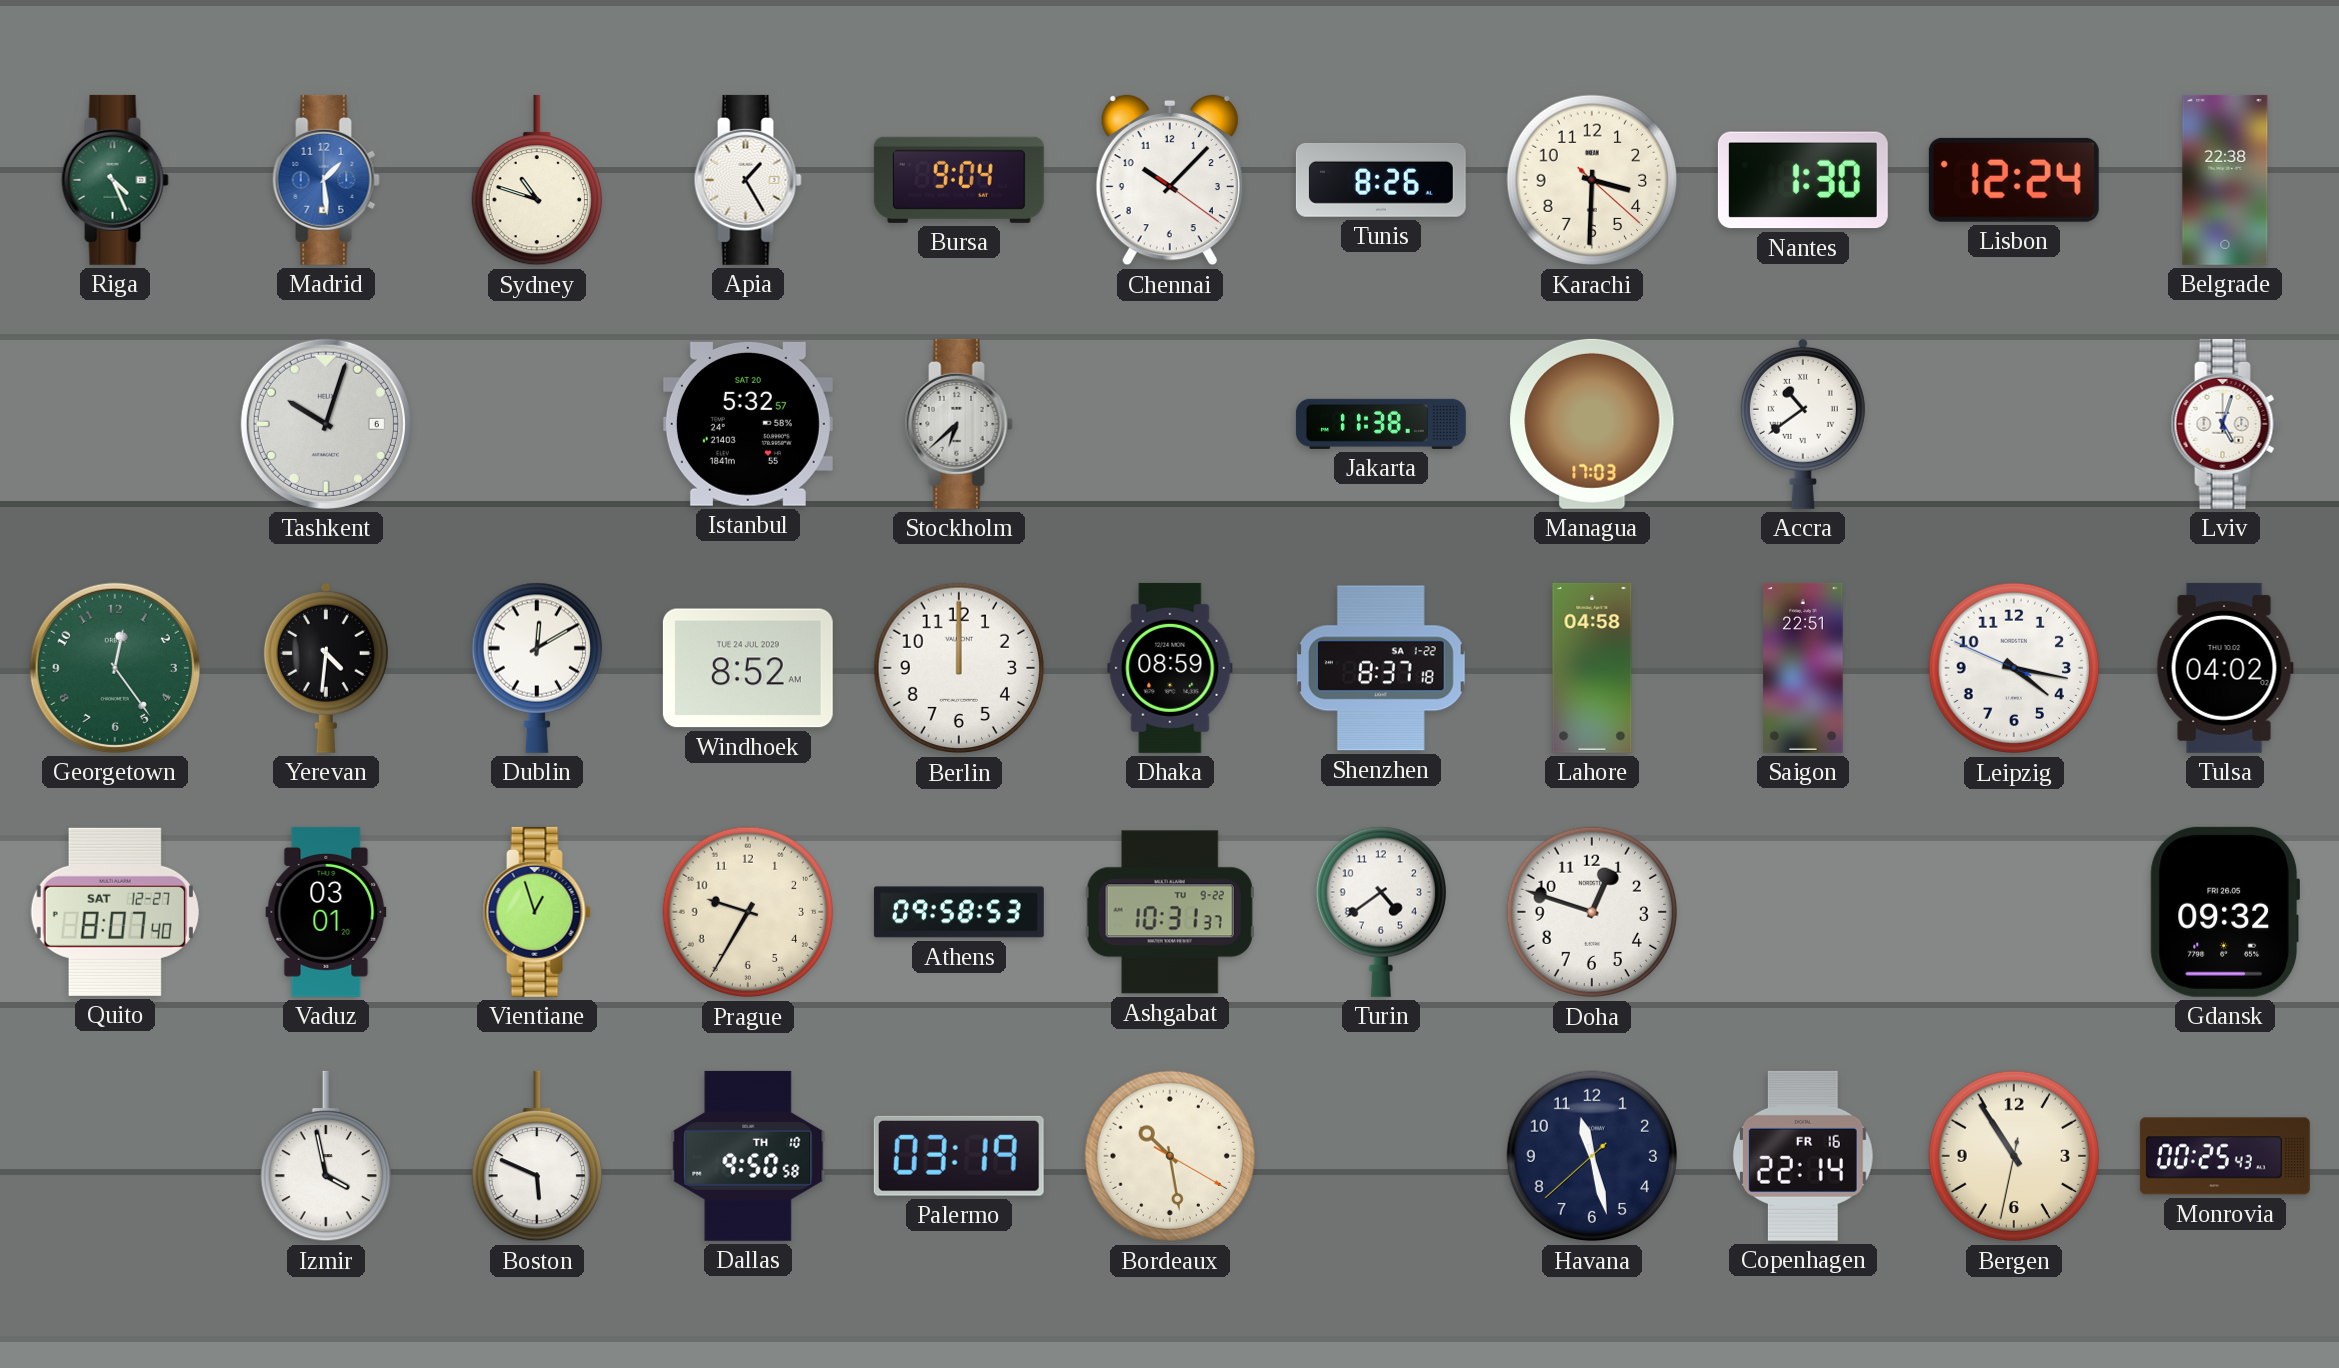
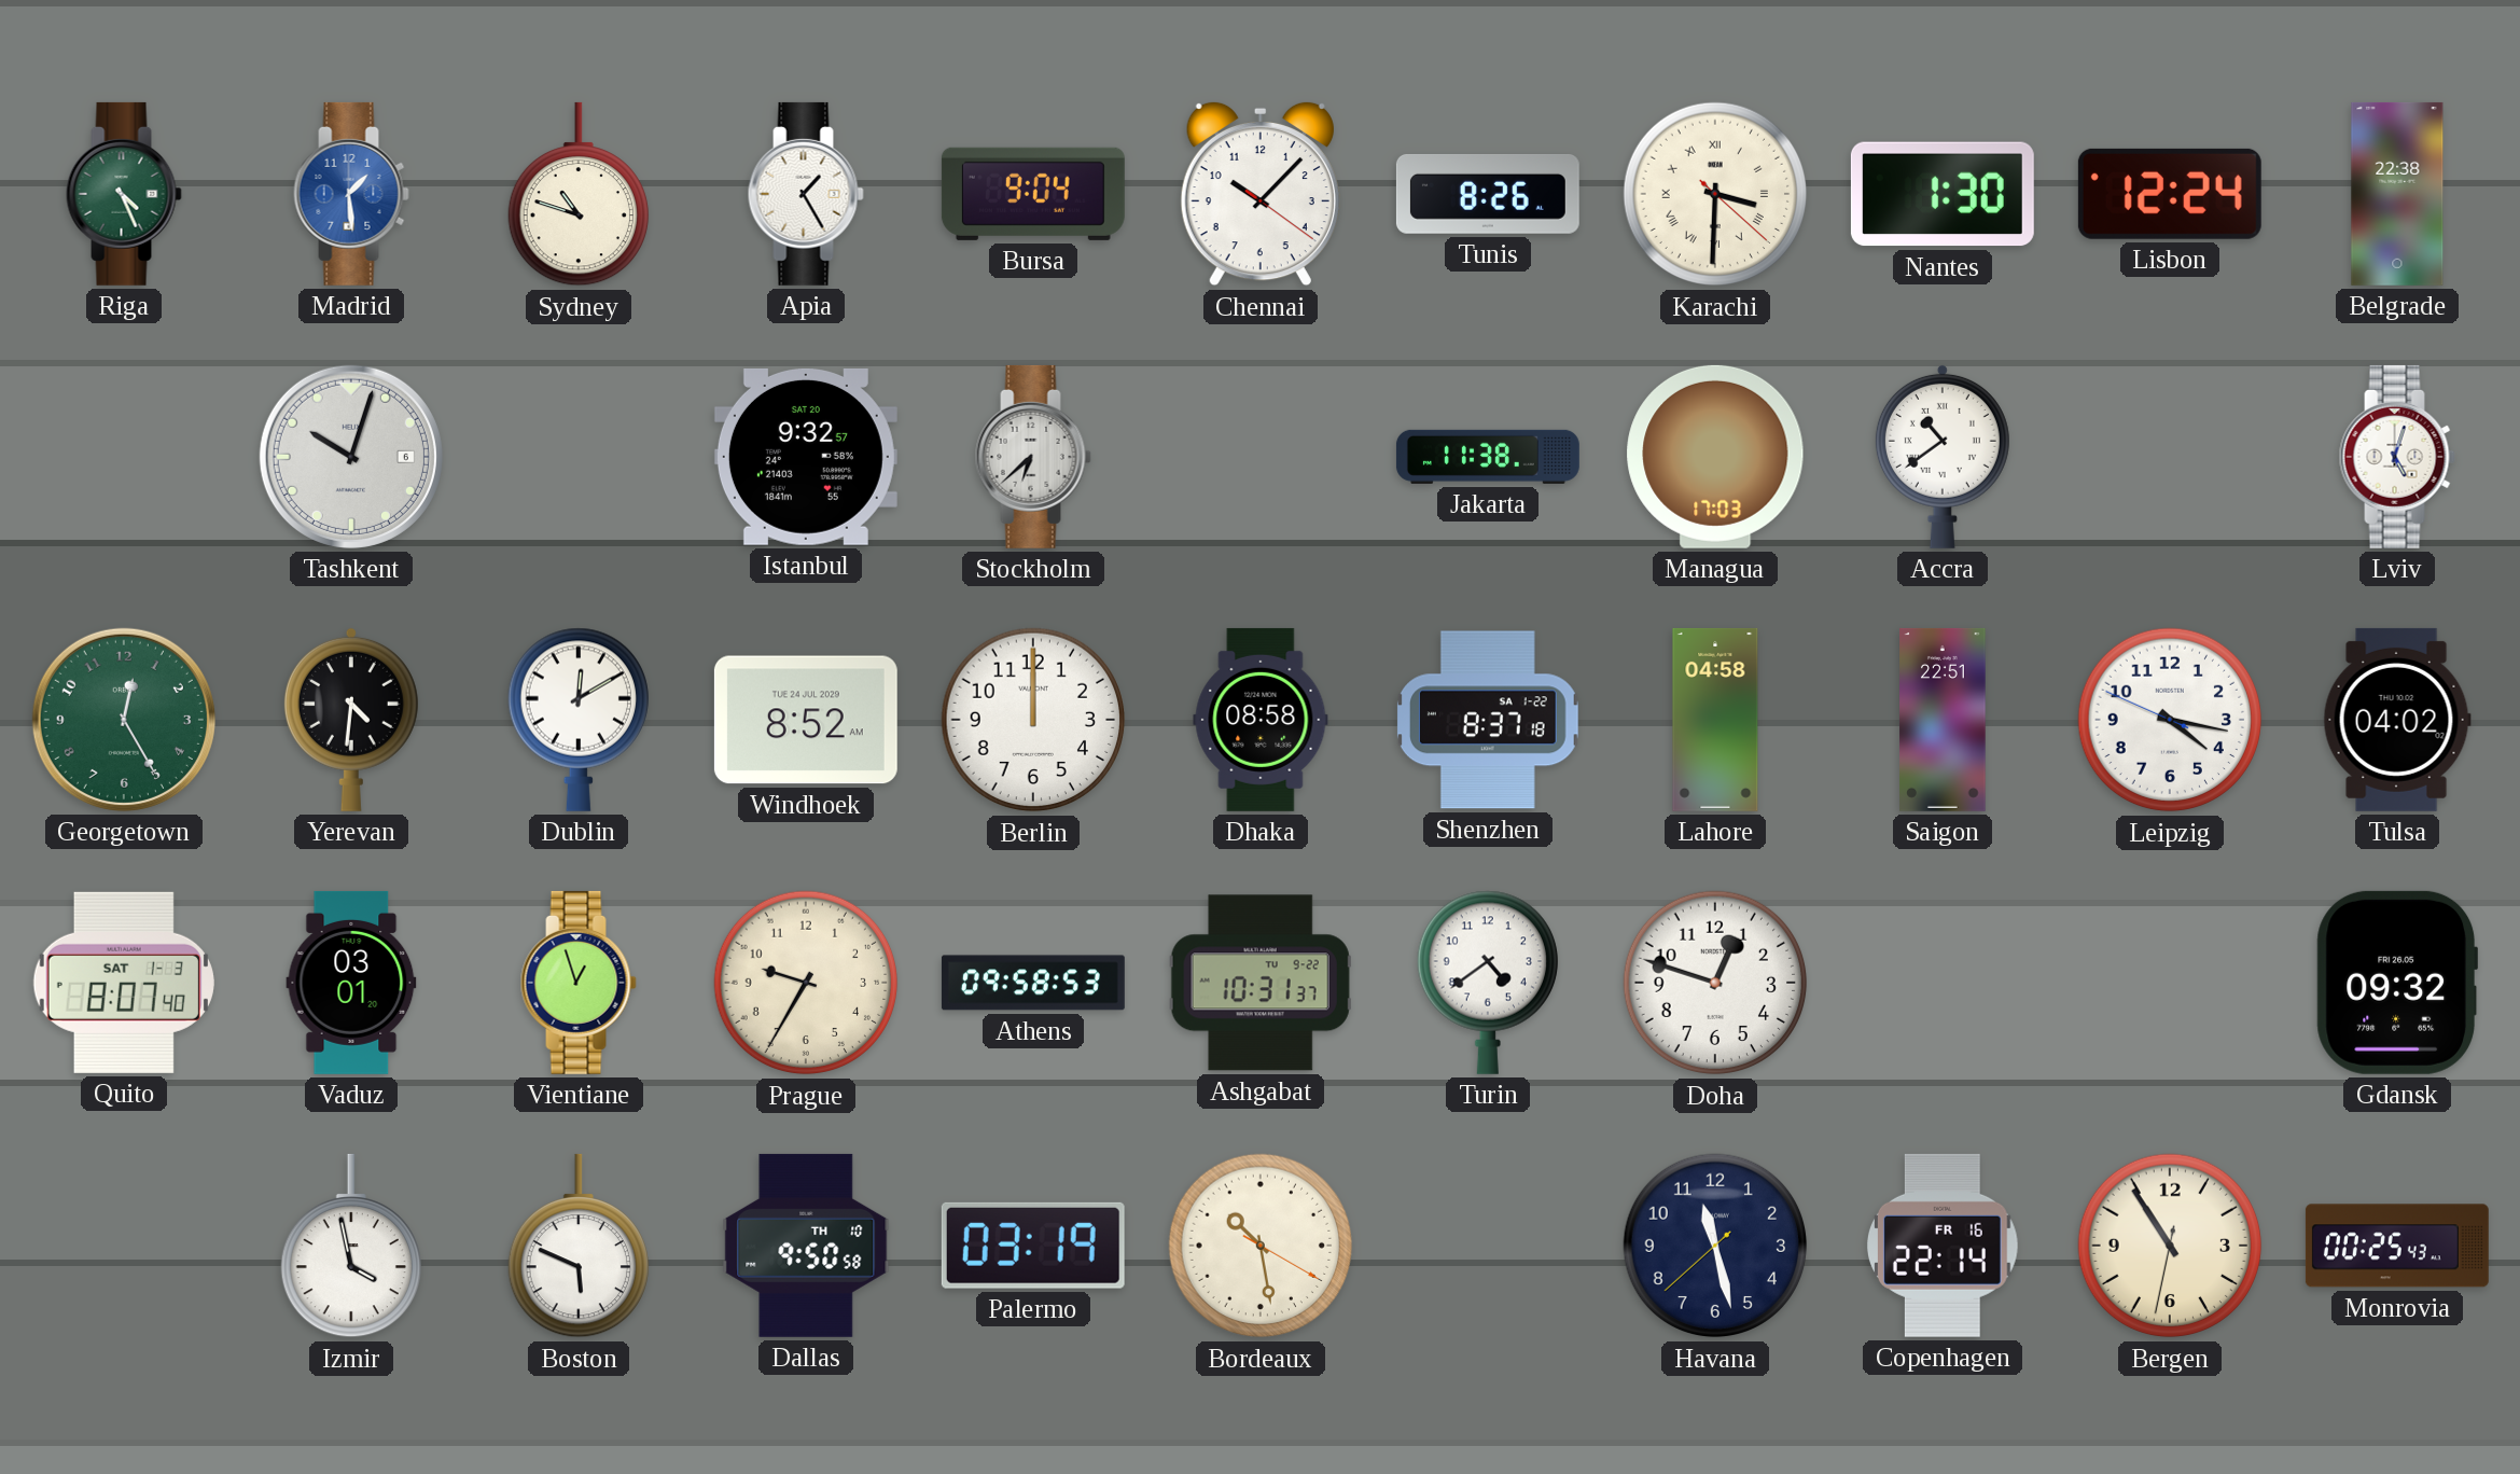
Karachi numerals: Arabic -> Roman
Istanbul: 5:32 -> 9:32
Georgetown: 12:24 -> 12:25
Dhaka: 08:59 -> 08:58
Quito date: SAT 12-27 -> SAT 1-3
